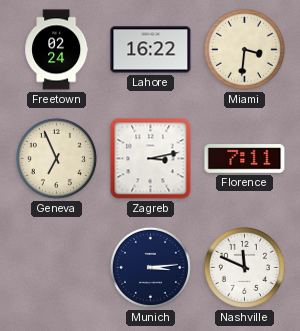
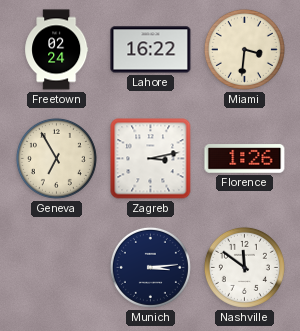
Geneva: 6:56 -> 6:55
Florence: 7:11 -> 1:26
Nashville: 11:49 -> 11:51
